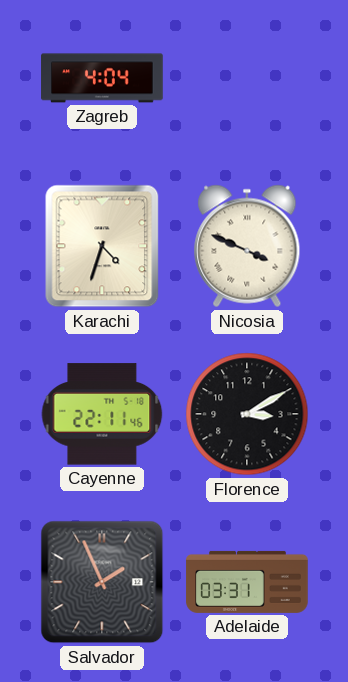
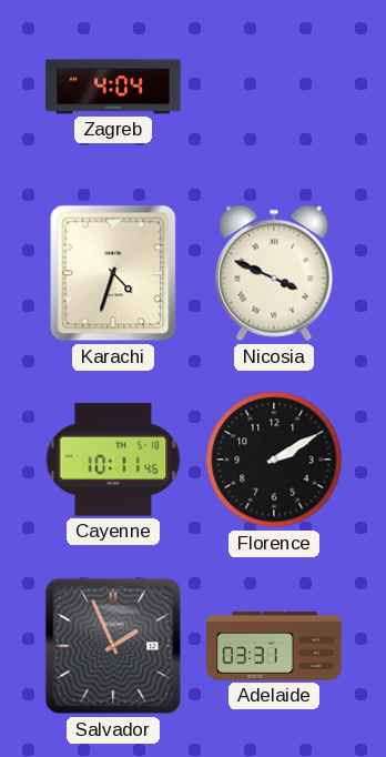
Cayenne: 22:11 -> 10:11
Florence: 3:10 -> 2:10
